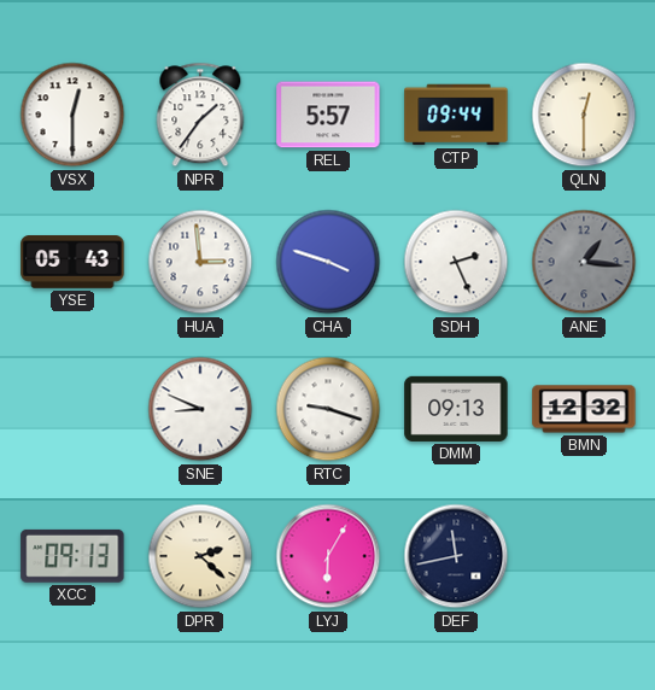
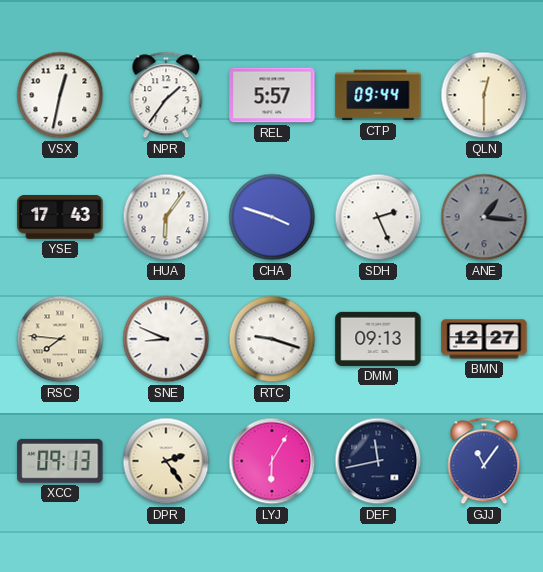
VSX: 12:30 -> 12:32
YSE: 05:43 -> 17:43
HUA: 2:59 -> 6:06
RSC: none -> 7:46
BMN: 12:32 -> 12:27
DPR: 2:22 -> 2:24
GJJ: none -> 11:06
